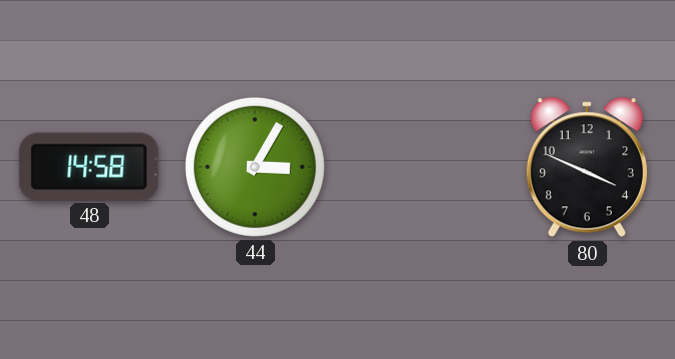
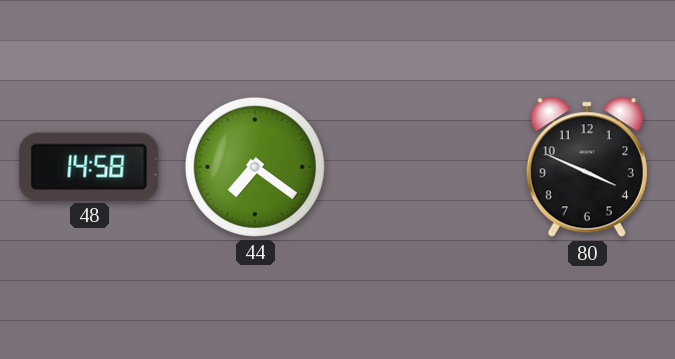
44: 3:05 -> 7:21
